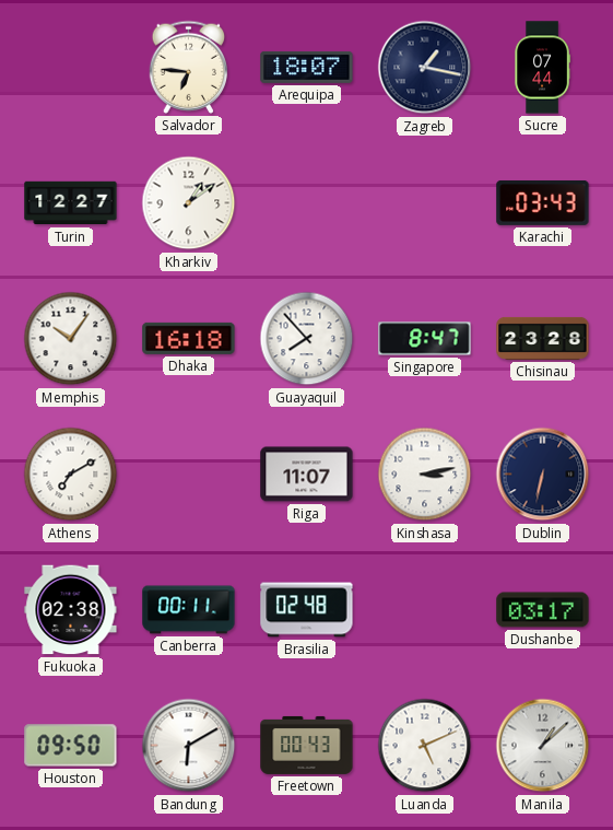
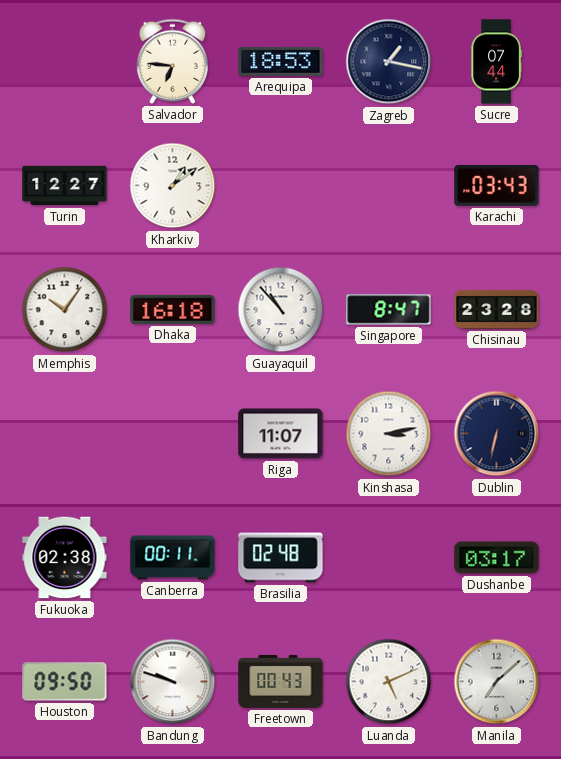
Arequipa: 18:07 -> 18:53
Guayaquil: 7:53 -> 10:53
Athens: 7:10 -> none
Bandung: 6:10 -> 9:48
Manila: 1:08 -> 7:08
